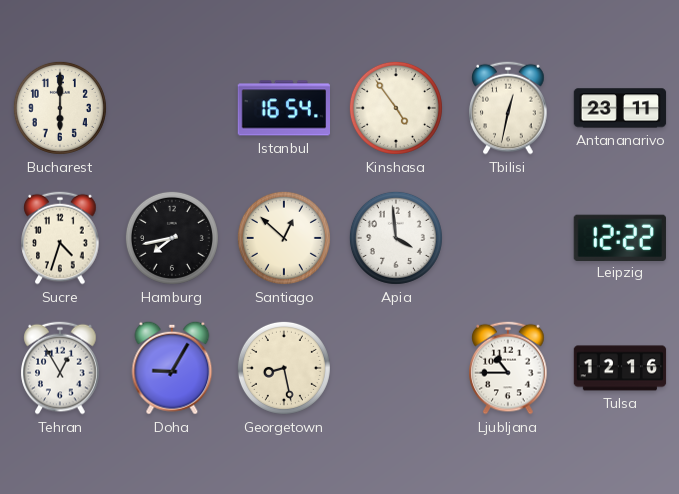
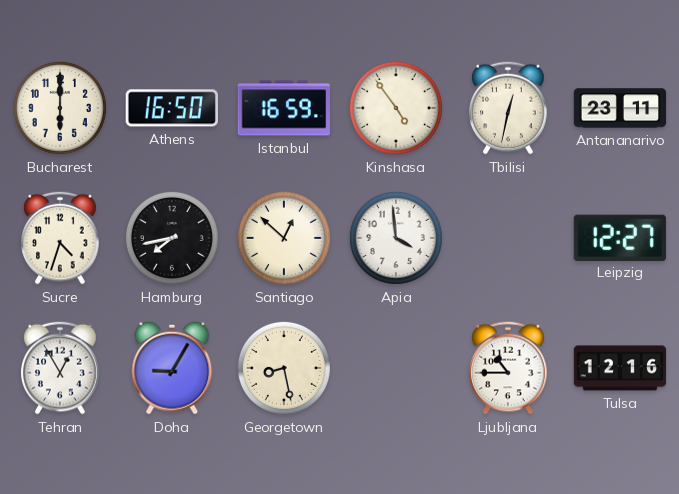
Athens: none -> 16:50
Istanbul: 16:54 -> 16:59
Leipzig: 12:22 -> 12:27
